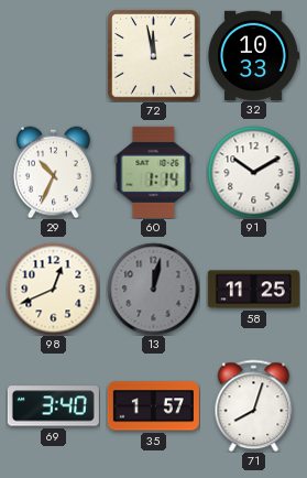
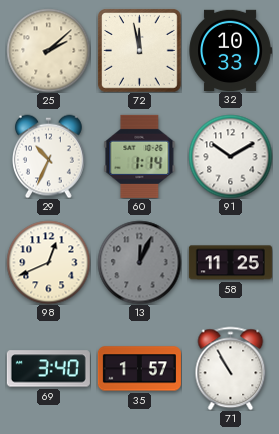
25: none -> 2:08
13: 12:02 -> 12:04
71: 8:03 -> 10:55
